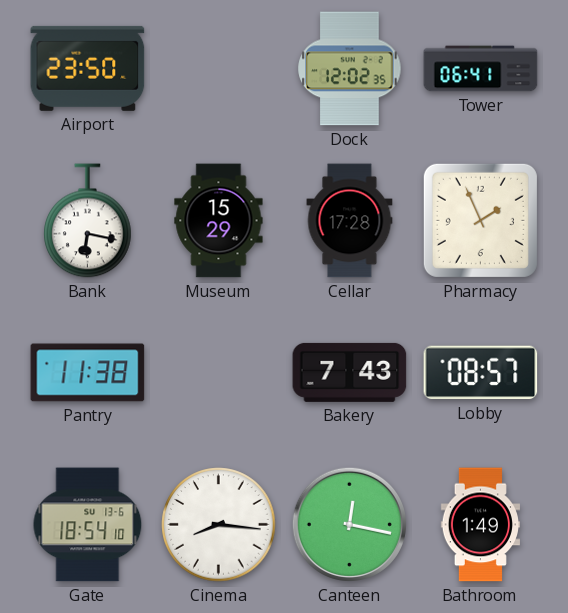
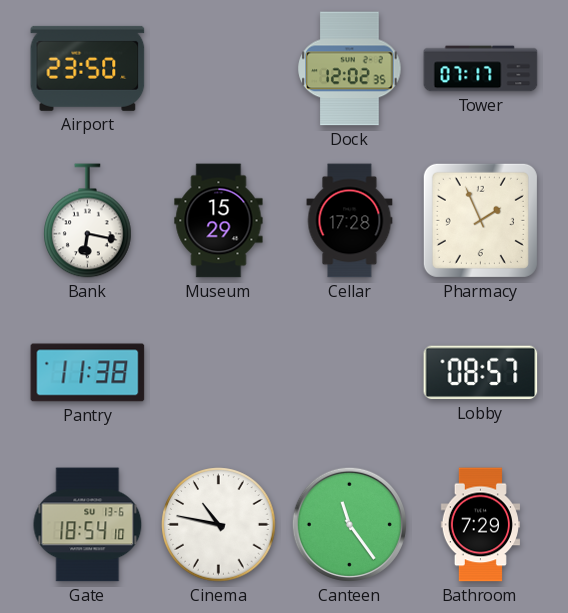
Tower: 06:41 -> 07:17
Bakery: 7:43 -> none
Cinema: 8:16 -> 10:47
Canteen: 12:17 -> 11:24
Bathroom: 1:49 -> 7:29
